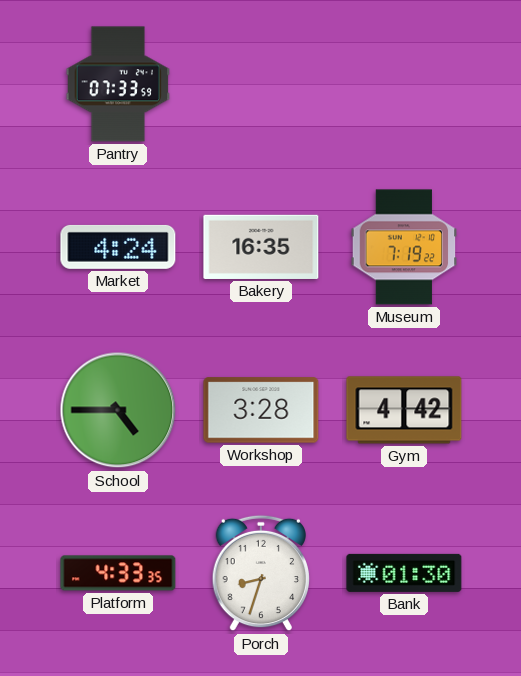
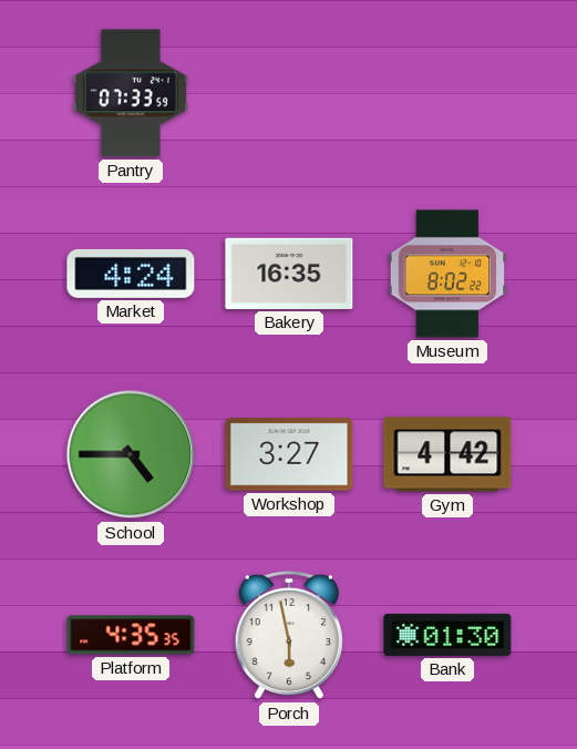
Museum: 7:19 -> 8:02
Workshop: 3:28 -> 3:27
Platform: 4:33 -> 4:35
Porch: 8:33 -> 5:58
